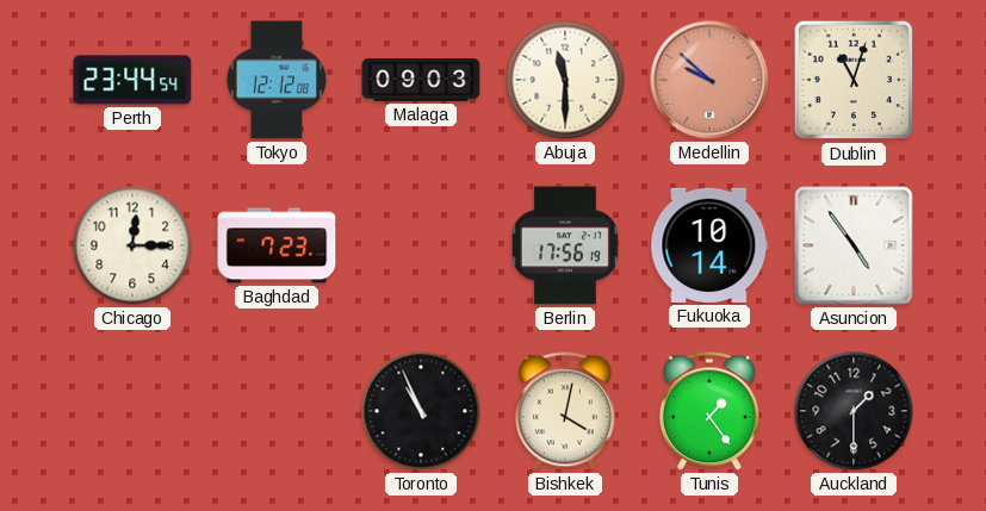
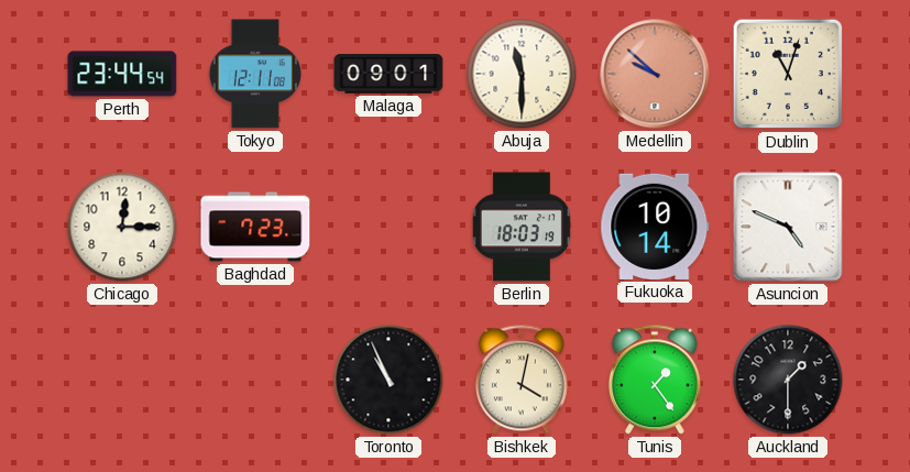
Tokyo: 12:12 -> 12:11
Malaga: 09:03 -> 09:01
Berlin: 17:56 -> 18:03
Asuncion: 4:54 -> 4:49
